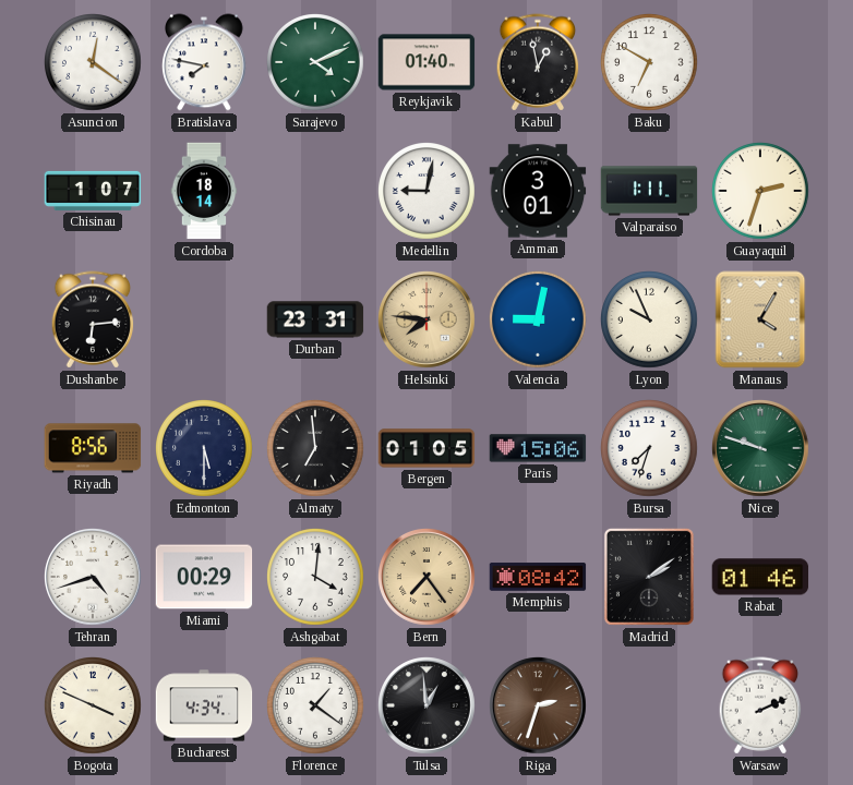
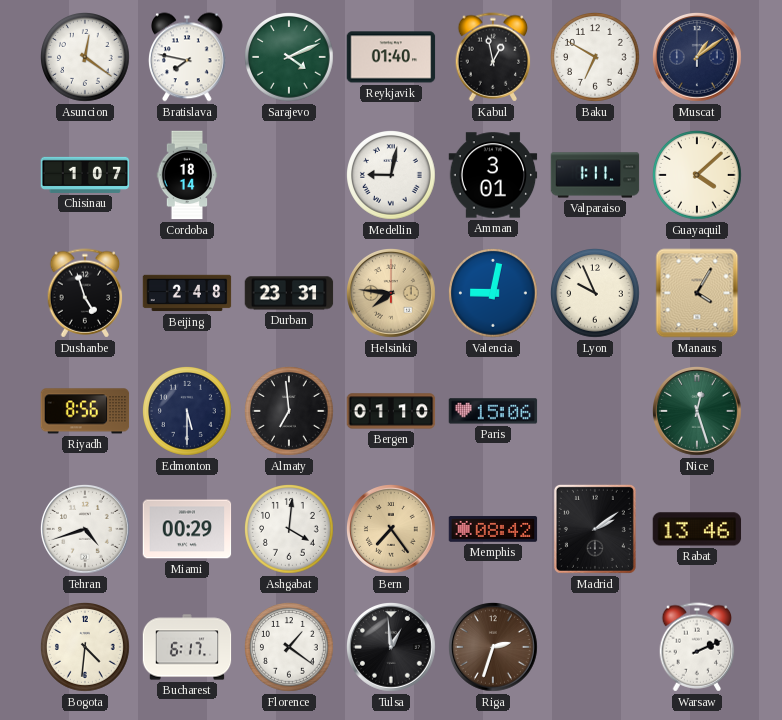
Muscat: none -> 1:09
Guayaquil: 2:33 -> 4:08
Dushanbe: 6:14 -> 4:57
Beijing: none -> 2:48
Bergen: 01:05 -> 01:10
Bursa: 7:33 -> none
Nice: 9:48 -> 12:27
Rabat: 01:46 -> 13:46
Bogota: 3:49 -> 4:31
Bucharest: 4:34 -> 6:17
